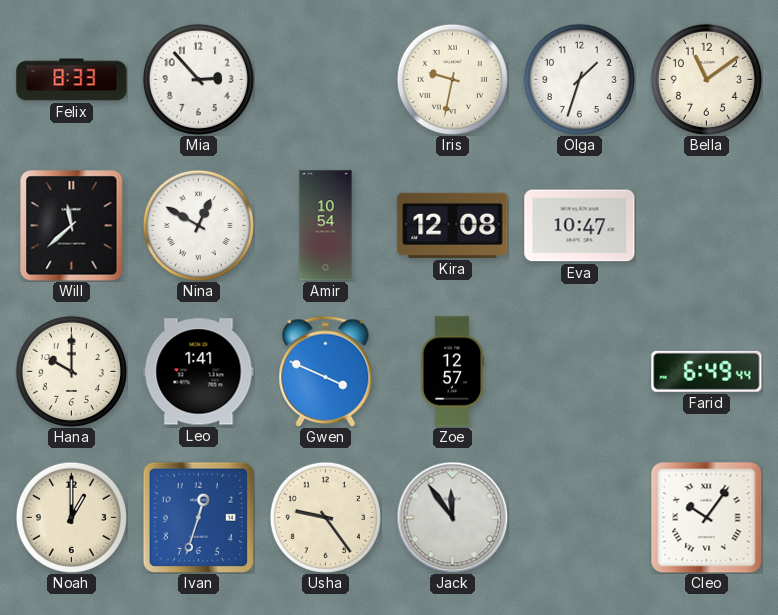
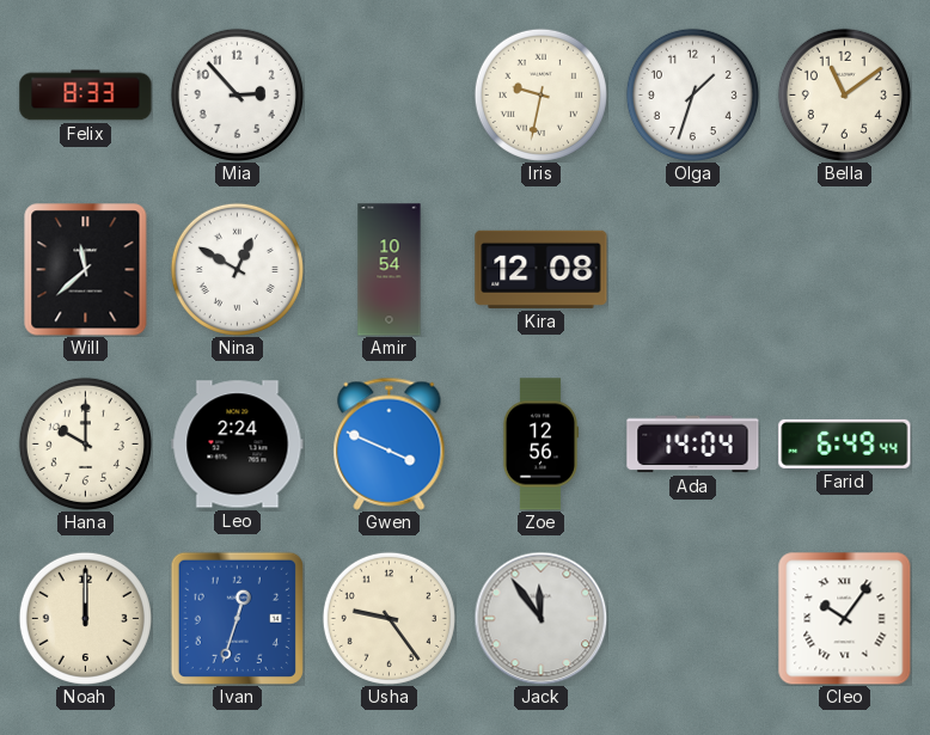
Eva: 10:47 -> none
Leo: 1:41 -> 2:24
Zoe: 12:57 -> 12:56
Ada: none -> 14:04
Noah: 1:00 -> 12:00
